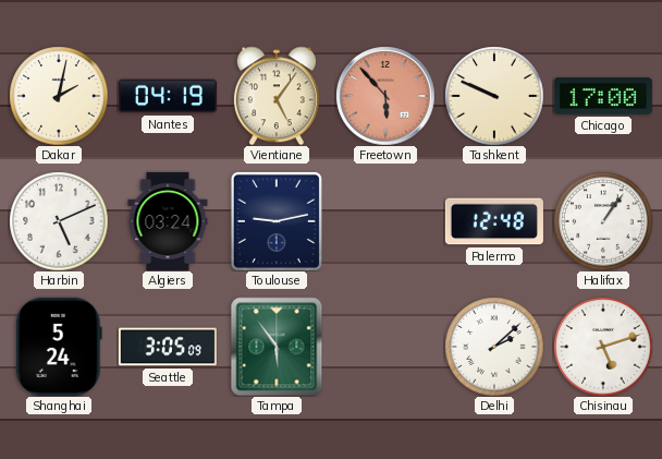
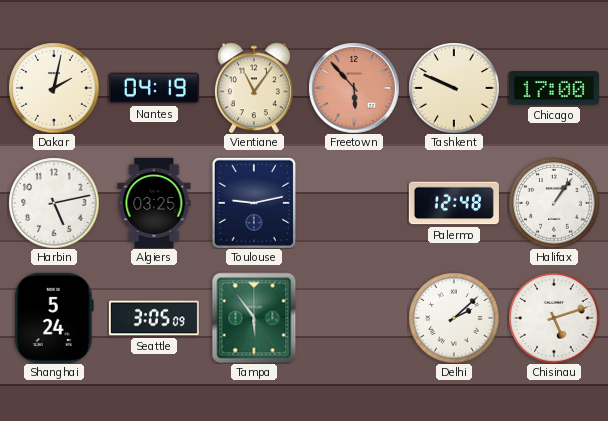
Vientiane: 5:06 -> 11:06
Harbin: 5:11 -> 5:13
Algiers: 03:24 -> 03:25
